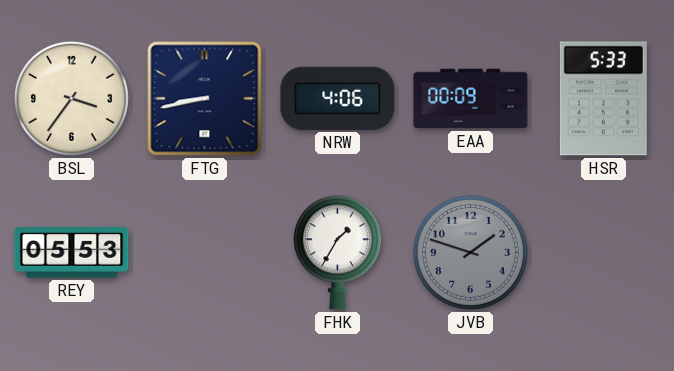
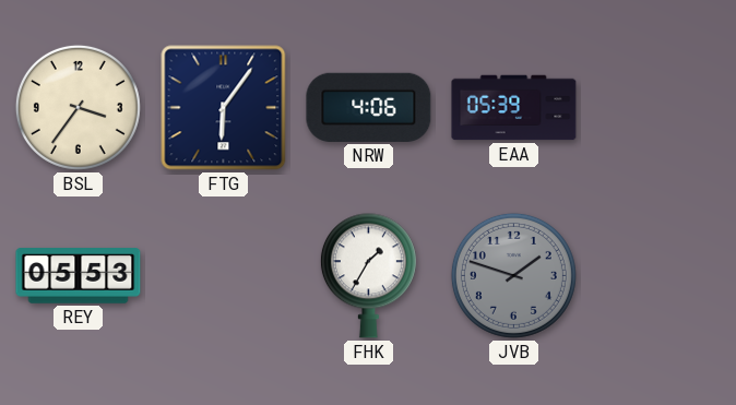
FTG: 8:43 -> 6:06
EAA: 00:09 -> 05:39
HSR: 5:33 -> none
